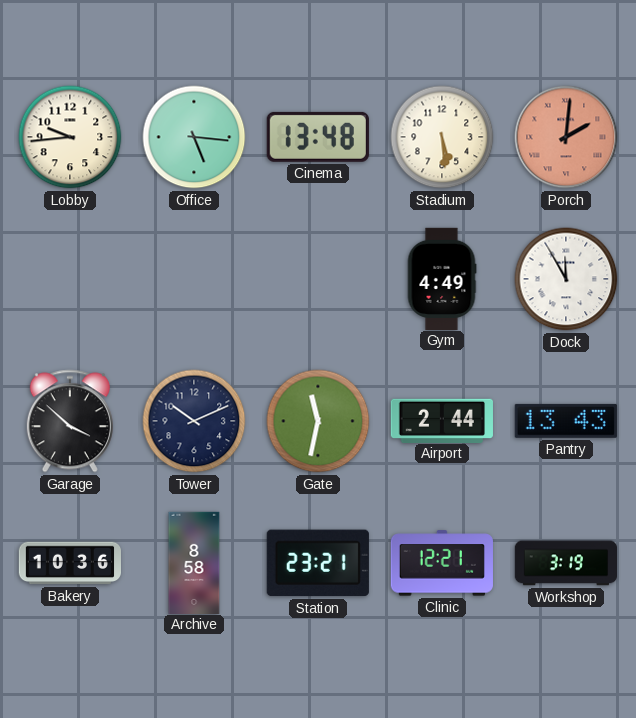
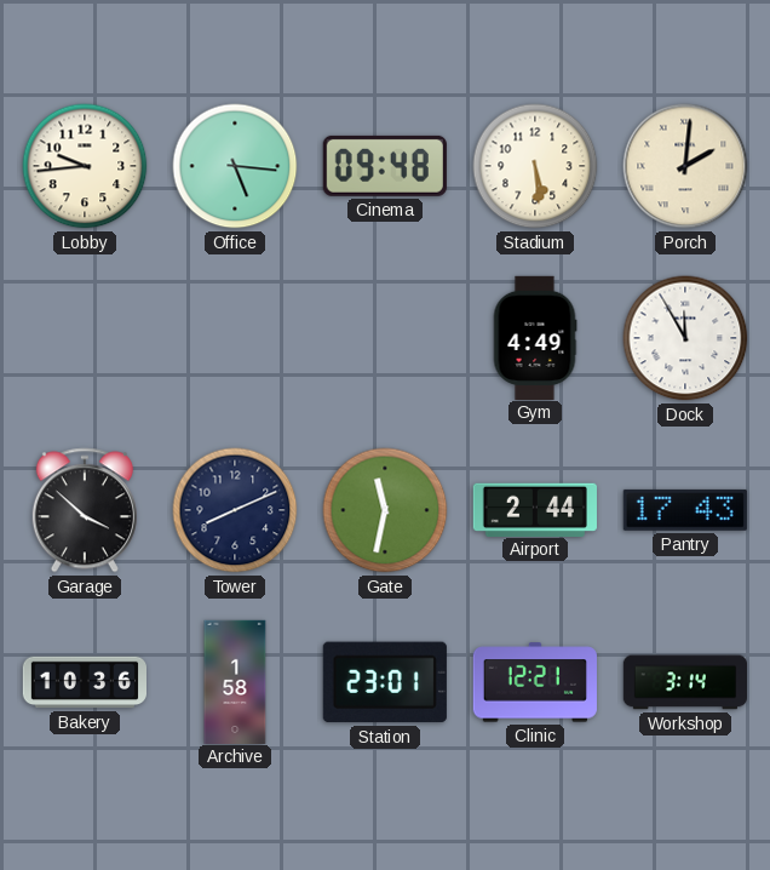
Cinema: 13:48 -> 09:48
Porch dial: salmon -> cream
Tower: 10:11 -> 8:11
Pantry: 13:43 -> 17:43
Archive: 8:58 -> 1:58
Station: 23:21 -> 23:01
Workshop: 3:19 -> 3:14
